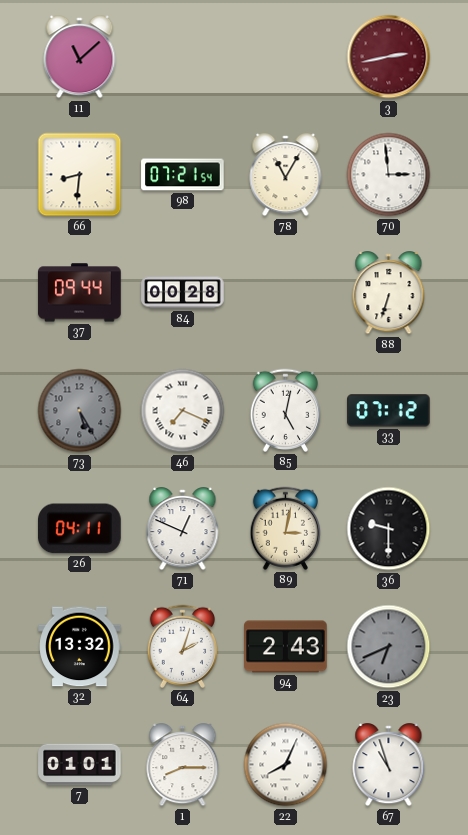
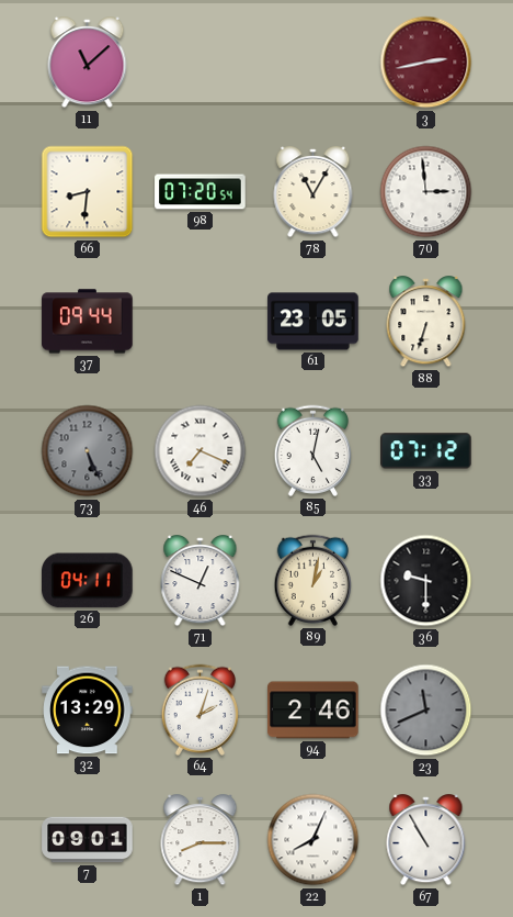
98: 07:21 -> 07:20
84: 00:28 -> none
61: none -> 23:05
73: 5:25 -> 5:26
89: 3:02 -> 1:02
32: 13:32 -> 13:29
94: 2:43 -> 2:46
23: 6:41 -> 11:41
7: 01:01 -> 09:01
67: 10:57 -> 10:55
